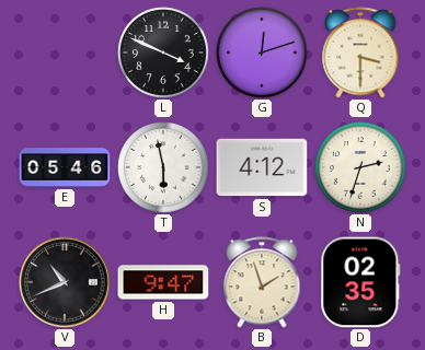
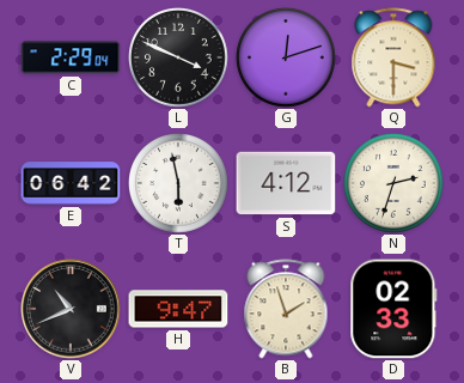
C: none -> 2:29
E: 05:46 -> 06:42
D: 02:35 -> 02:33
